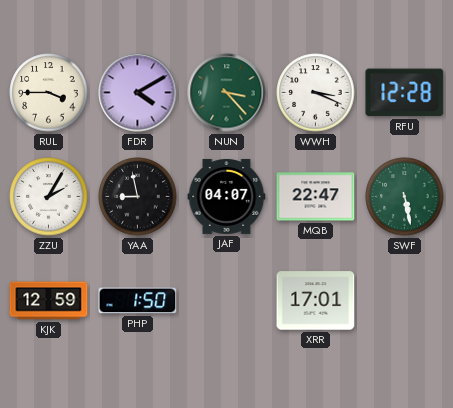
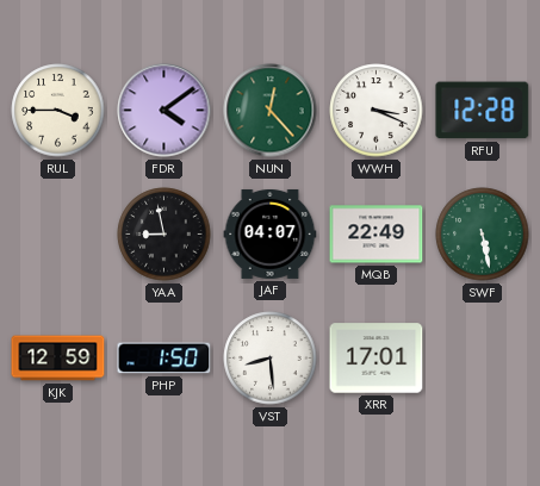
FDR: 4:10 -> 4:09
NUN: 3:23 -> 12:23
ZZU: 2:05 -> none
MQB: 22:47 -> 22:49
VST: none -> 8:29
